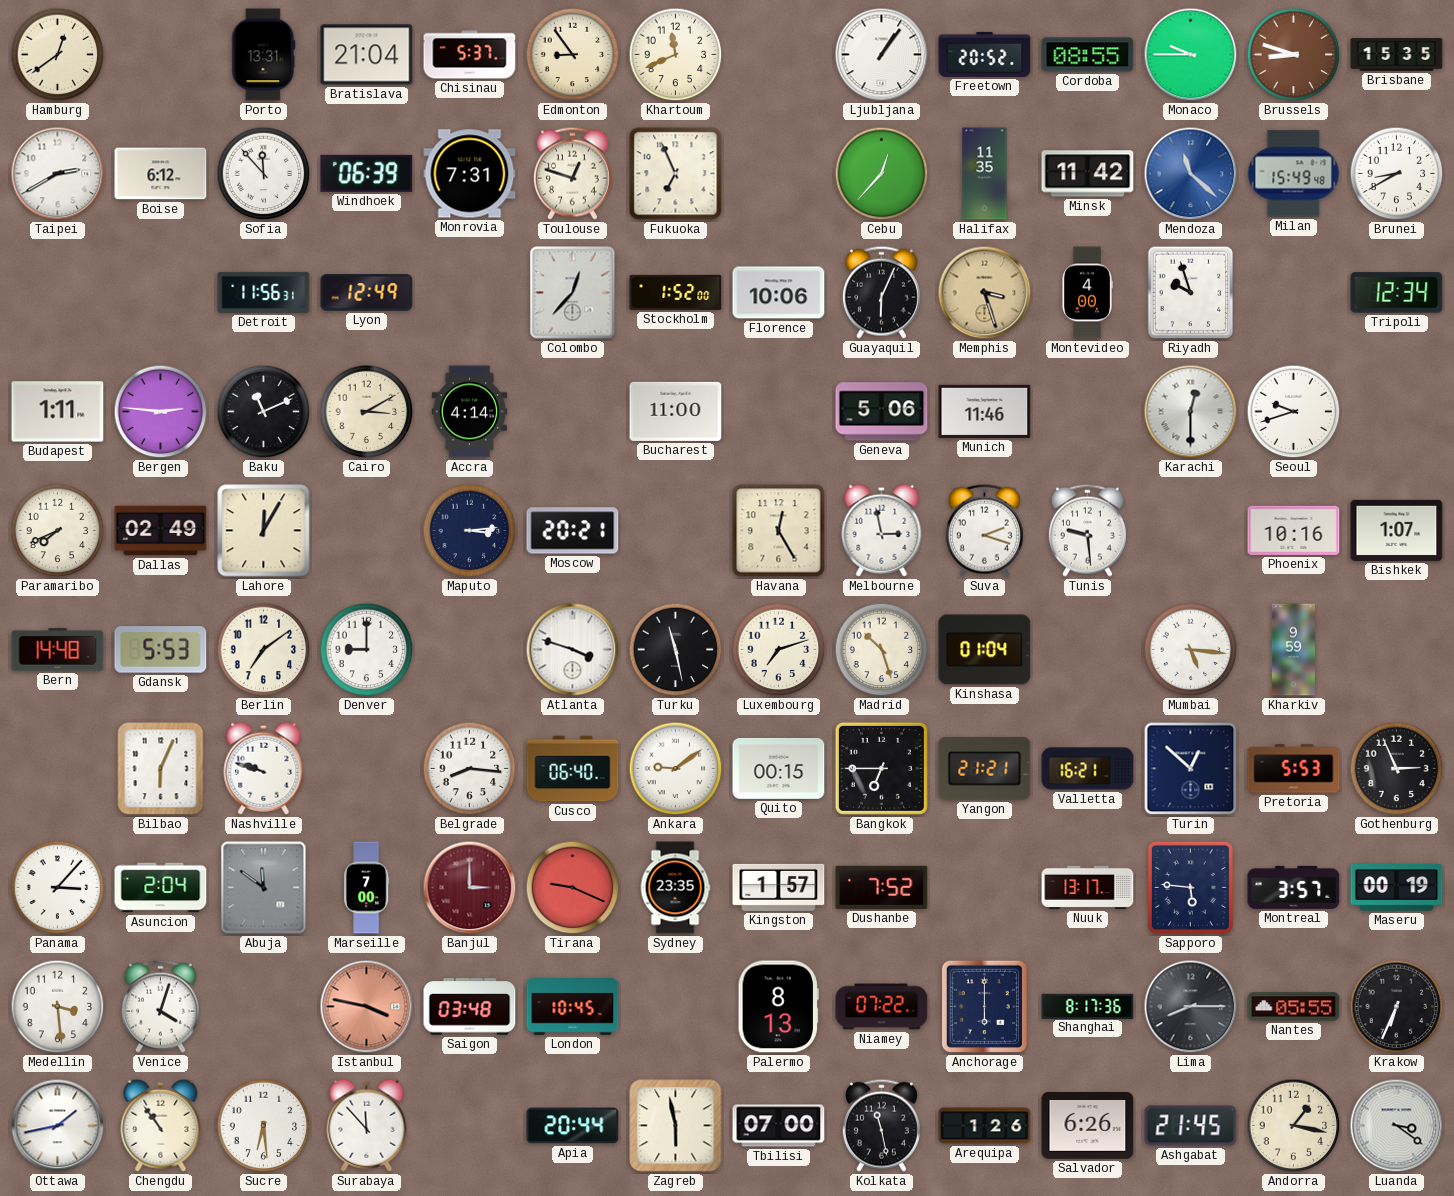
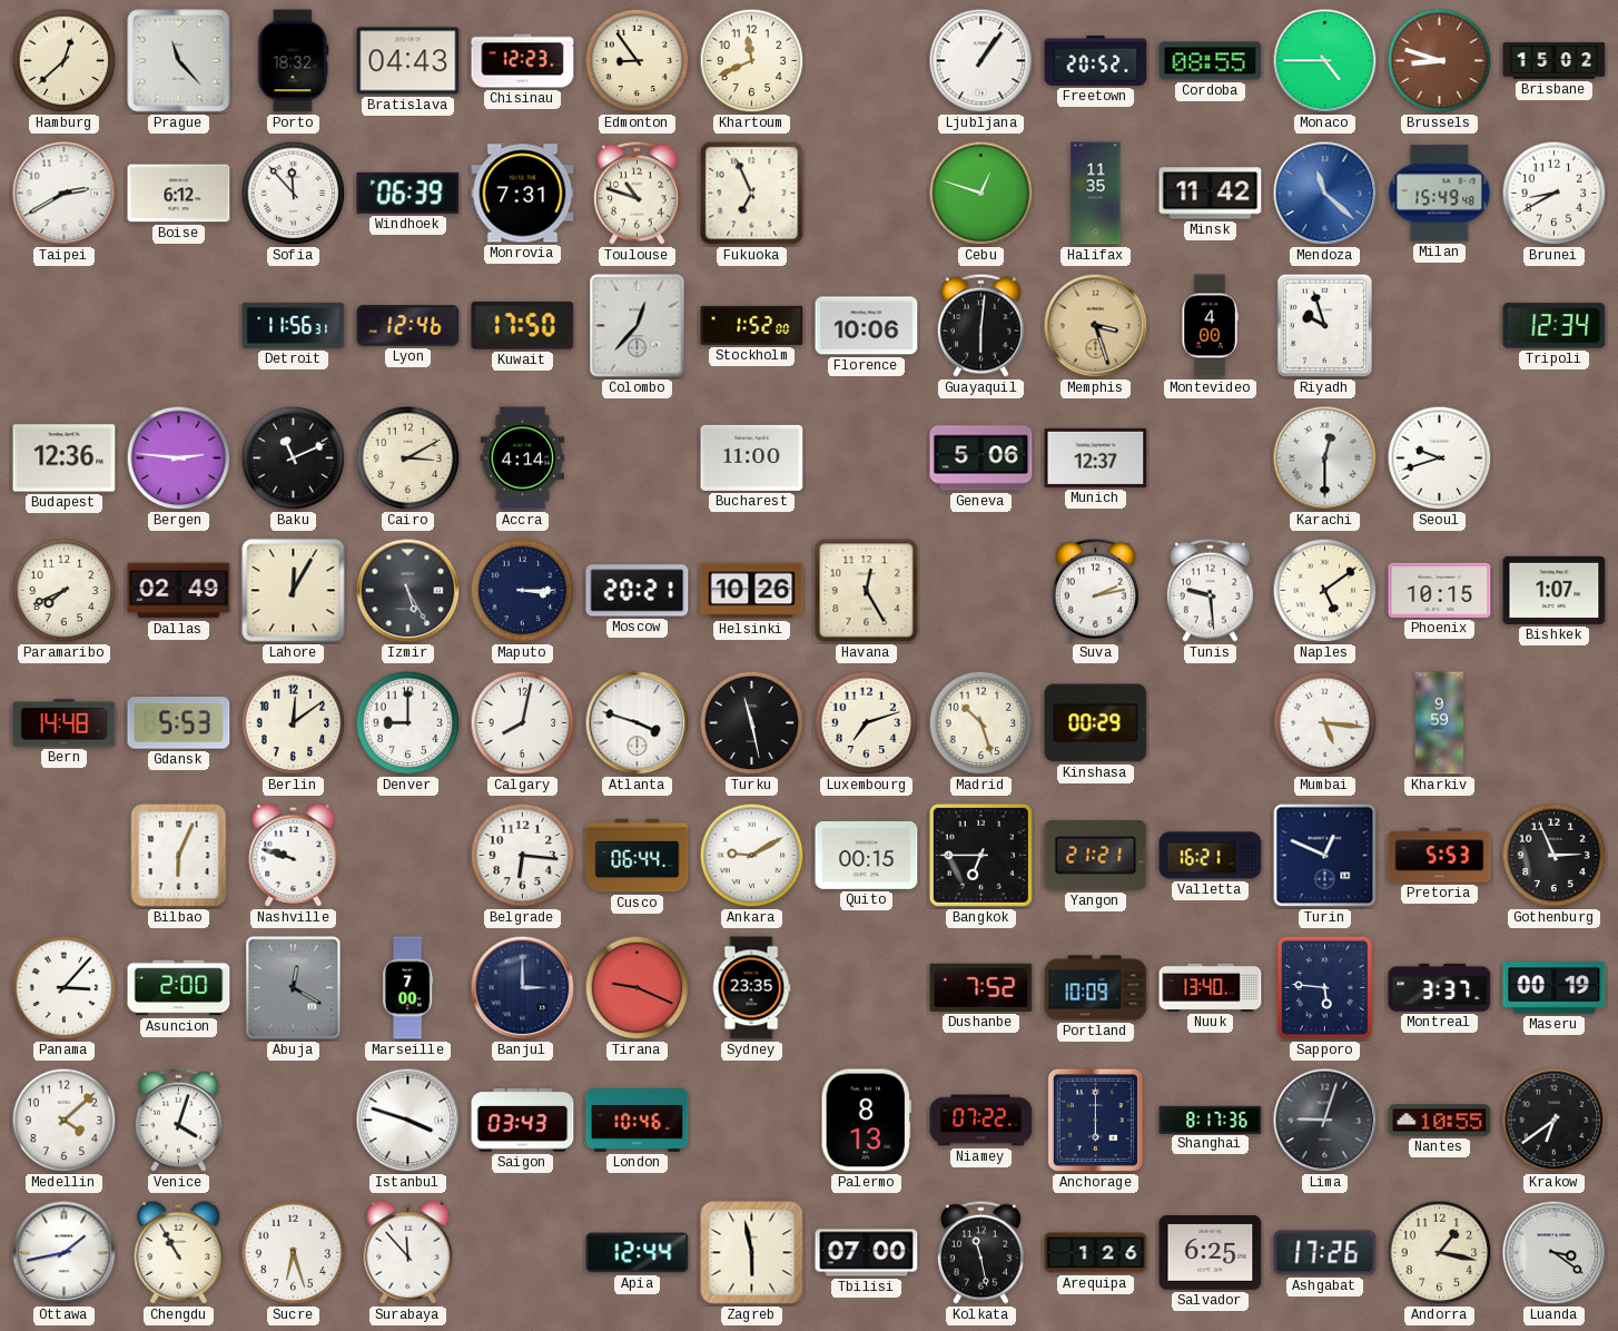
Hamburg: 12:39 -> 12:38
Prague: none -> 11:23
Porto: 13:31 -> 18:32
Bratislava: 21:04 -> 04:43
Chisinau: 5:37 -> 12:23
Monaco: 9:45 -> 4:45
Brisbane: 15:35 -> 15:02
Toulouse: 12:48 -> 10:48
Cebu: 12:37 -> 12:48
Lyon: 12:49 -> 12:46
Kuwait: none -> 17:50
Guayaquil: 6:04 -> 6:01
Budapest: 1:11 -> 12:36
Munich: 11:46 -> 12:37
Izmir: none -> 5:25
Maputo: 3:14 -> 3:15
Helsinki: none -> 10:26
Melbourne: 2:58 -> none
Suva: 2:18 -> 2:13
Naples: none -> 5:09
Phoenix: 10:16 -> 10:15
Berlin: 7:09 -> 12:09
Calgary: none -> 8:02
Kinshasa: 01:04 -> 00:29
Belgrade: 8:16 -> 6:16
Cusco: 06:40 -> 06:44
Ankara: 9:09 -> 9:10
Turin: 12:52 -> 12:49
Asuncion: 2:04 -> 2:00
Abuja: 11:51 -> 12:20
Banjul dial: burgundy -> navy
Kingston: 1:57 -> none
Portland: none -> 10:09
Nuuk: 13:17 -> 13:40
Montreal: 3:57 -> 3:37
Medellin: 3:29 -> 4:08
Istanbul: 3:47 -> 3:48
Istanbul dial: salmon -> white
Saigon: 03:48 -> 03:43
London: 10:45 -> 10:46
Lima: 8:15 -> 9:03
Nantes: 05:55 -> 10:55
Krakow: 6:34 -> 6:39
Chengdu: 10:54 -> 10:55
Sucre: 6:29 -> 6:27
Apia: 20:44 -> 12:44
Salvador: 6:26 -> 6:25
Ashgabat: 21:45 -> 17:26
